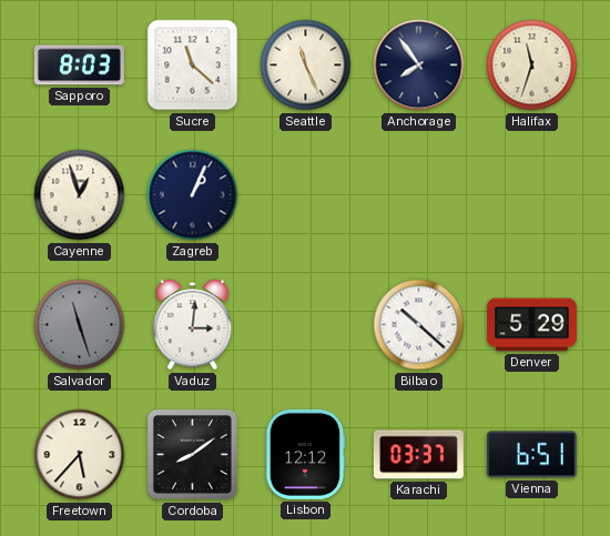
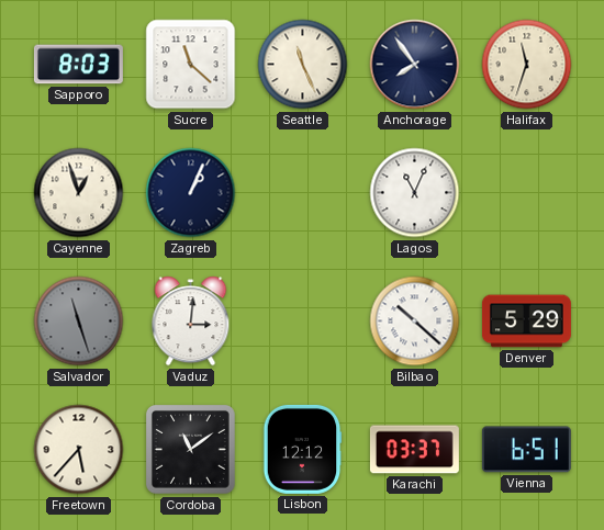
Lagos: none -> 11:04
Cordoba: 8:09 -> 11:09
